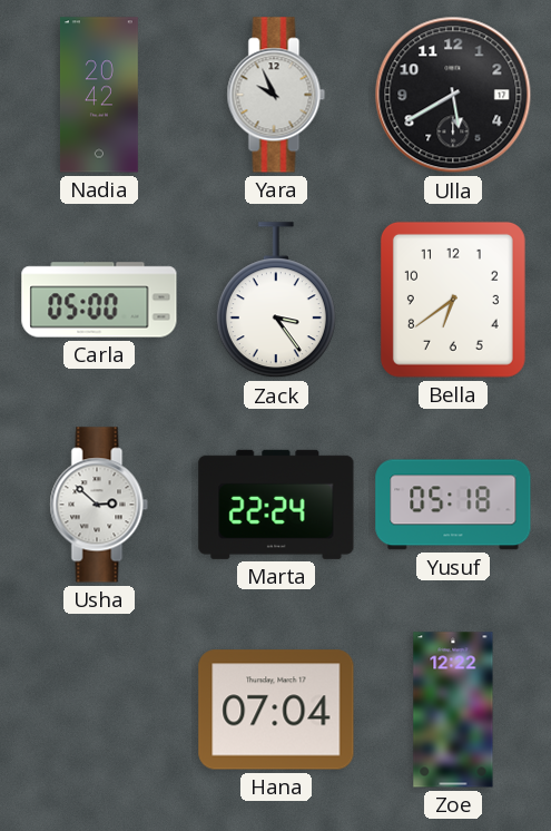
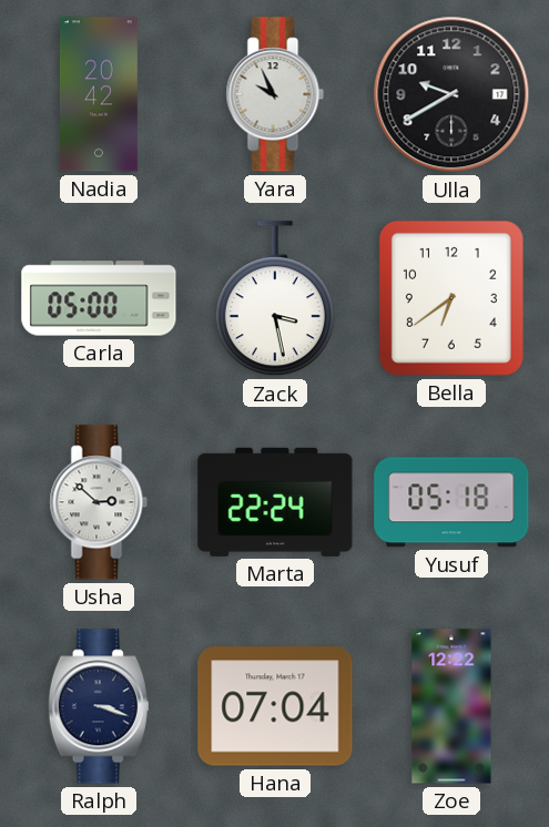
Ulla: 5:40 -> 9:40
Zack: 3:24 -> 3:28
Ralph: none -> 3:18
